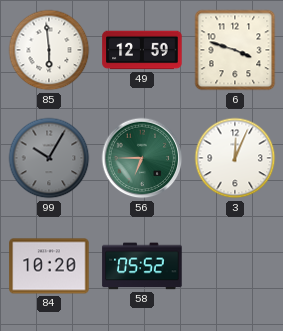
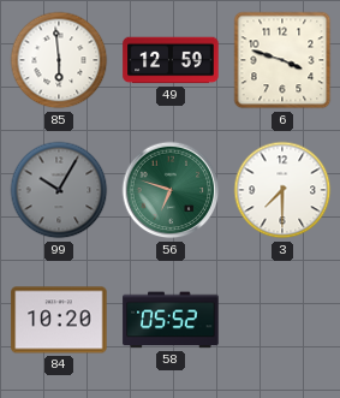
56: 6:45 -> 6:48
3: 12:04 -> 7:30
